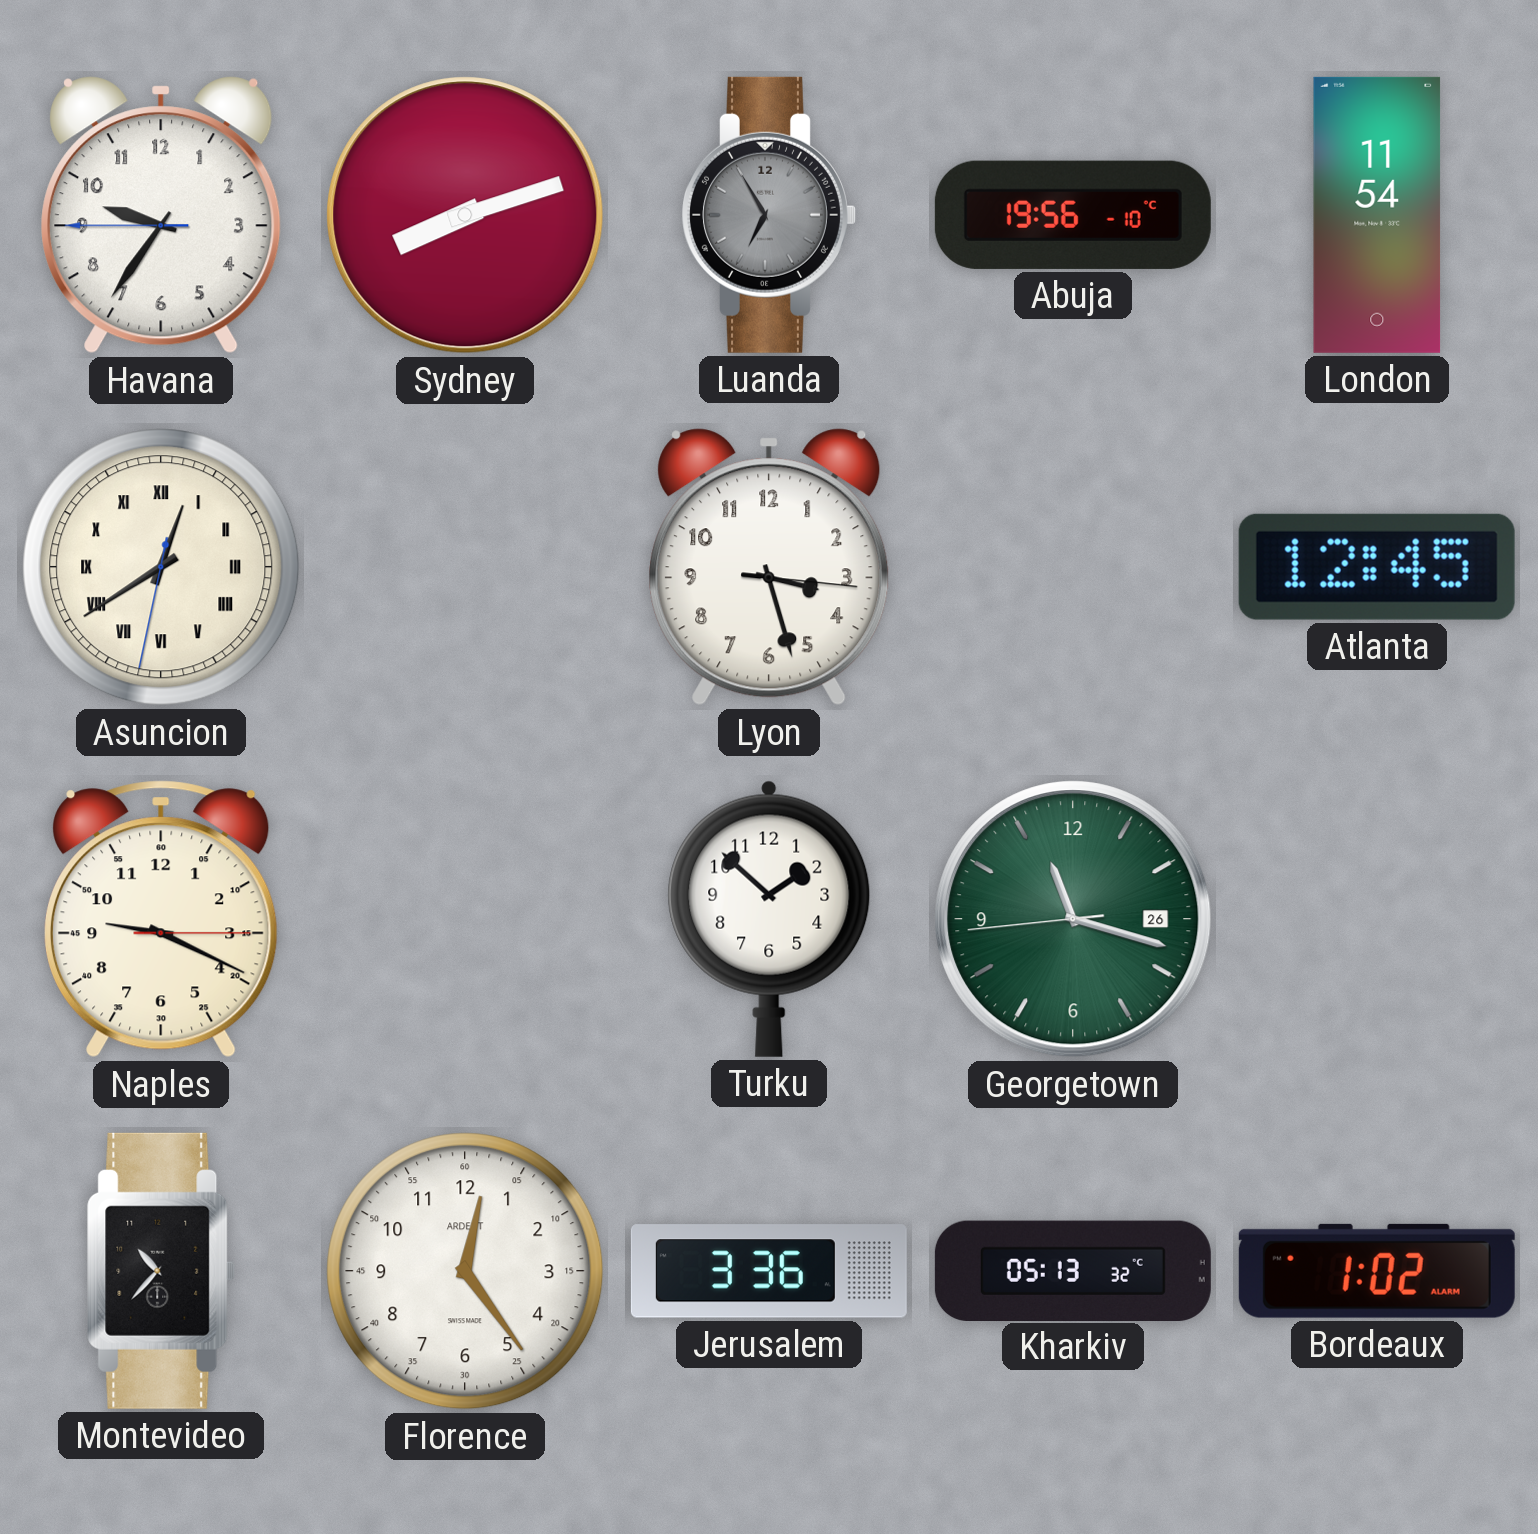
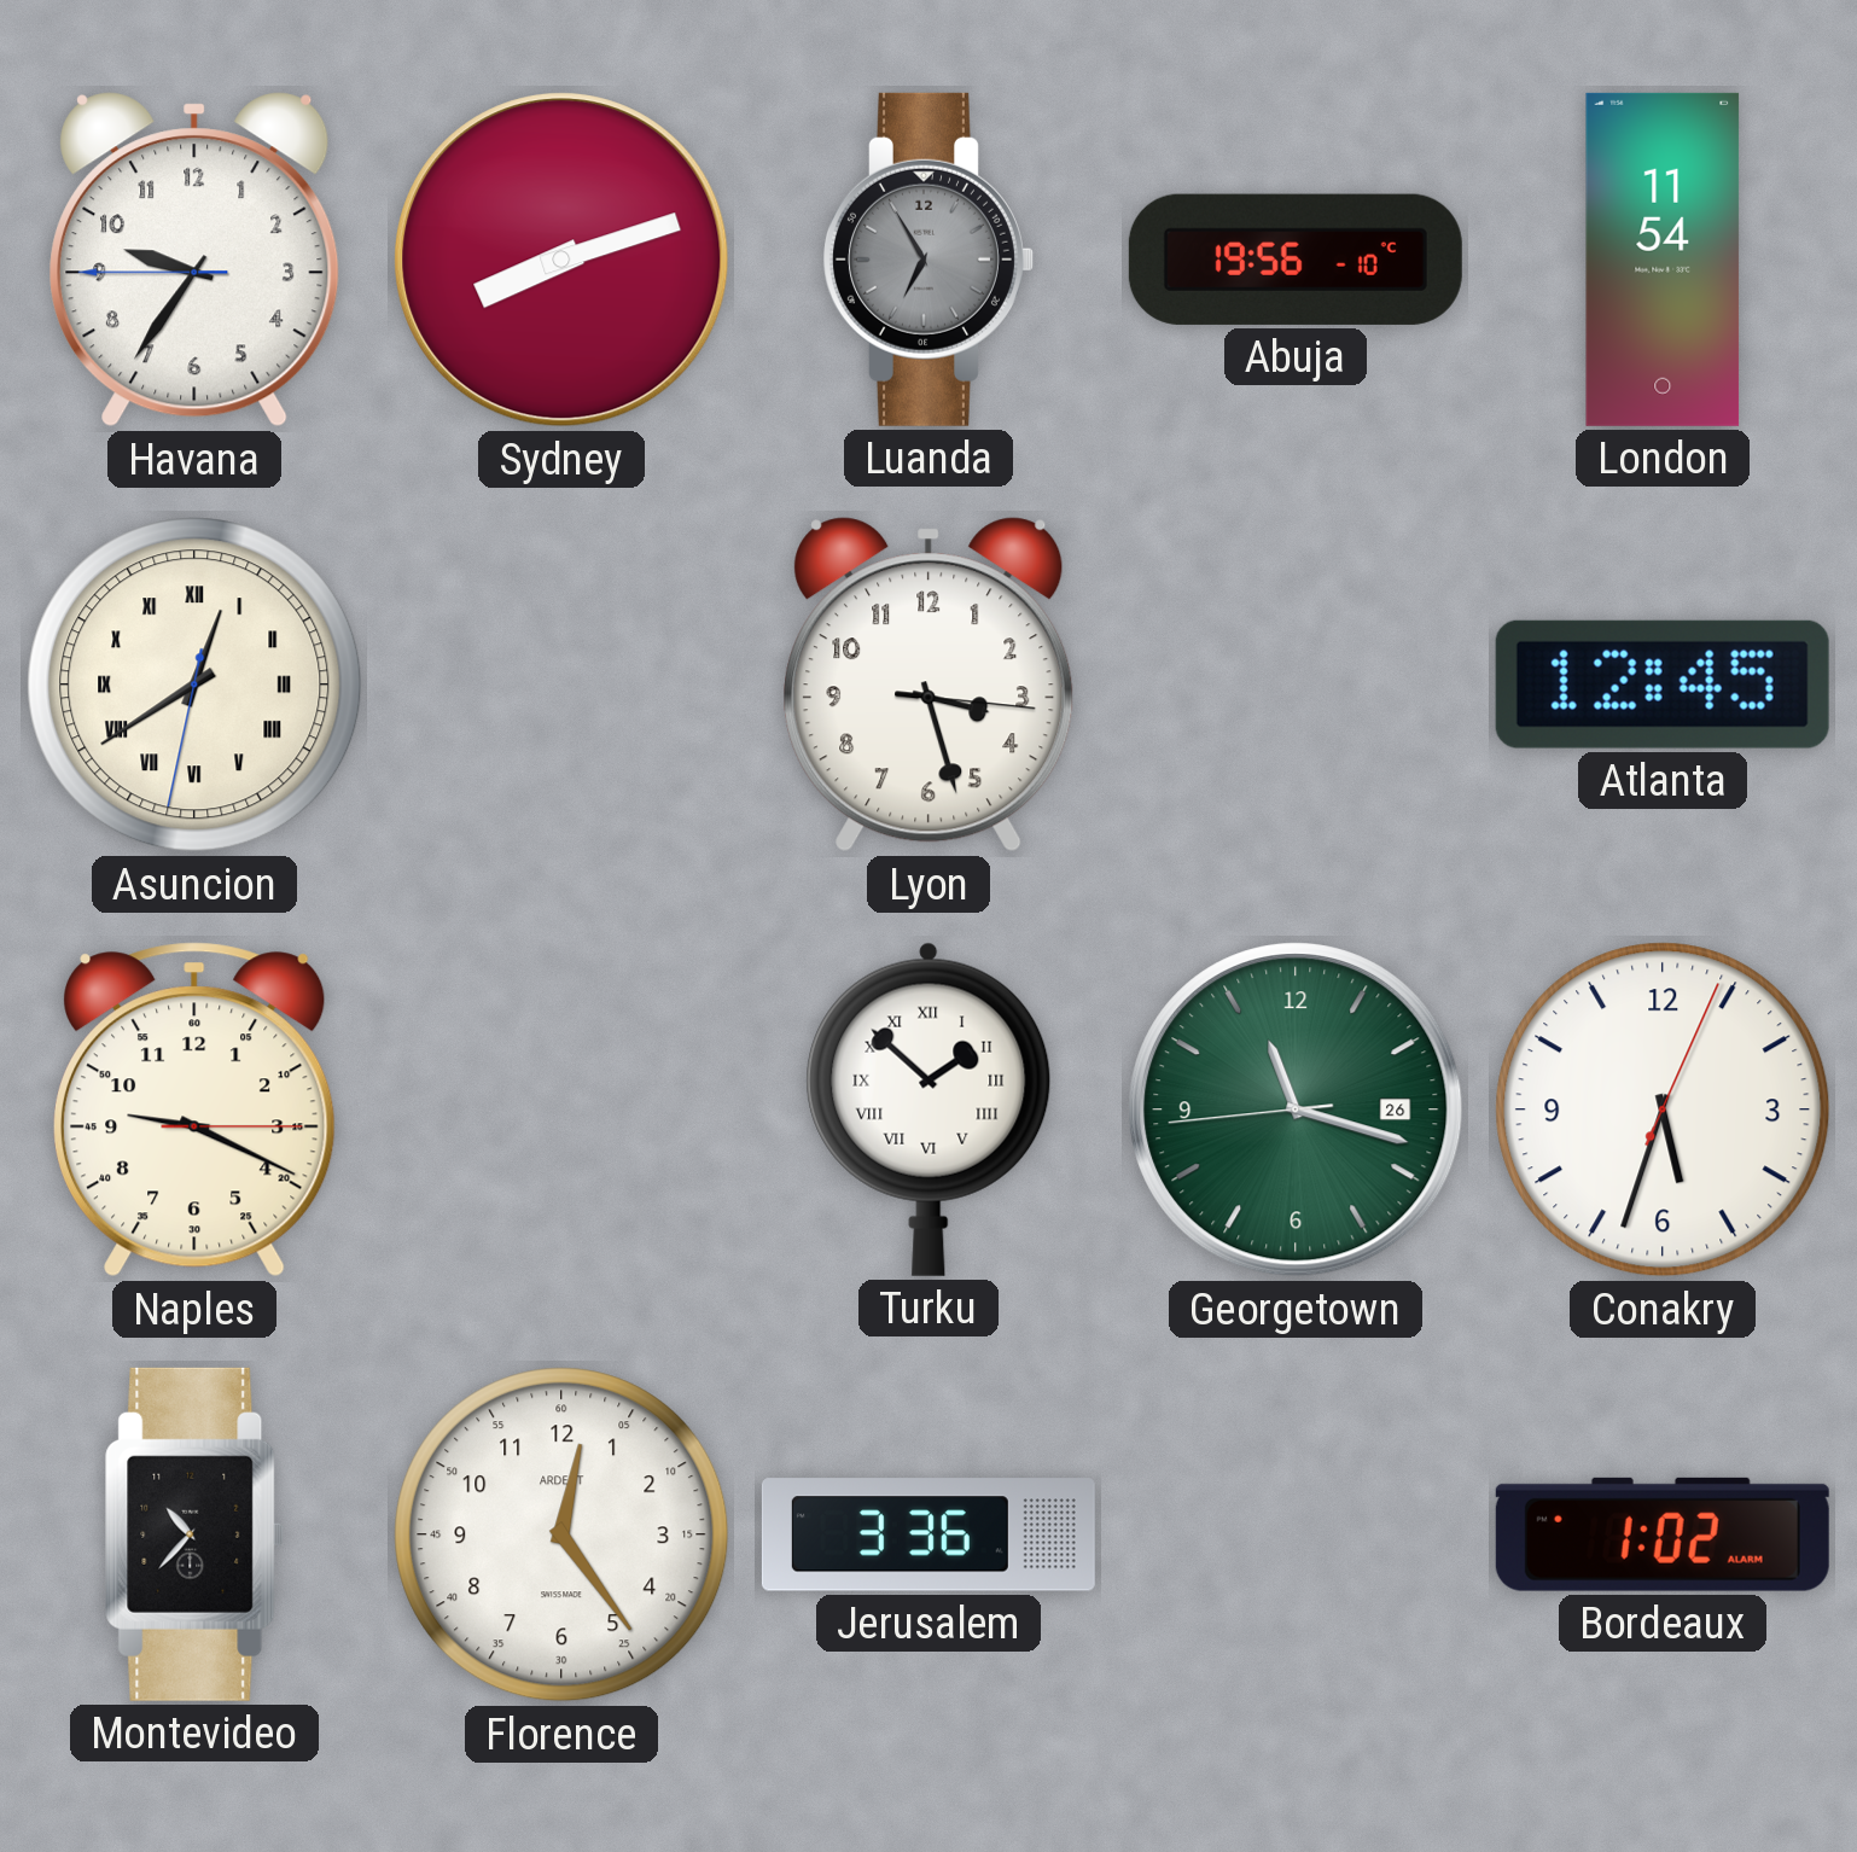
Turku numerals: Arabic -> Roman
Conakry: none -> 5:33
Kharkiv: 05:13 -> none
